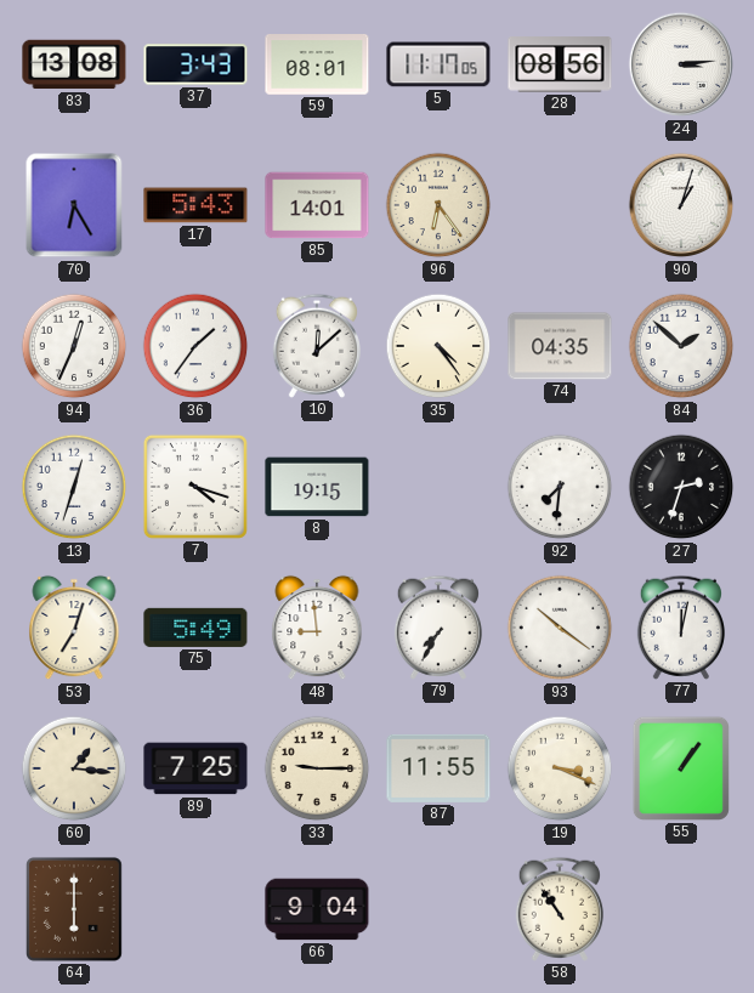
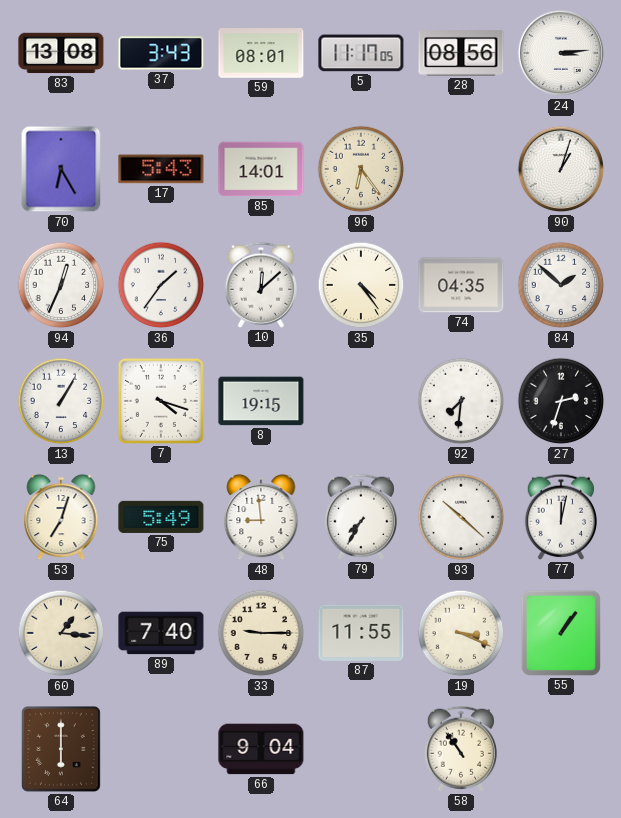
13: 12:33 -> 1:05
93: 10:21 -> 10:22
89: 7:25 -> 7:40
